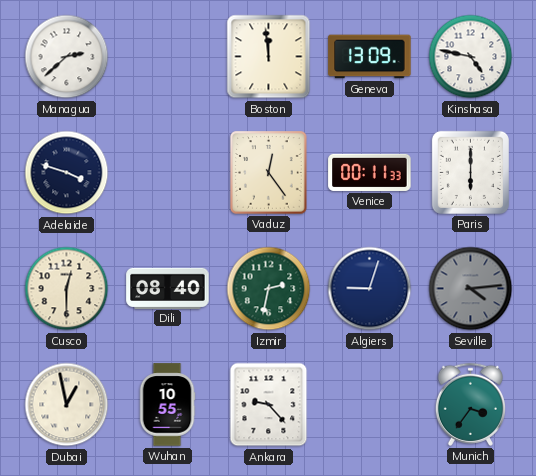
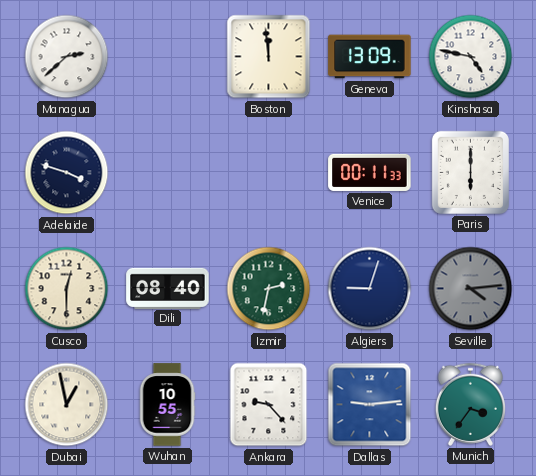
Vaduz: 12:24 -> none
Dallas: none -> 9:14
